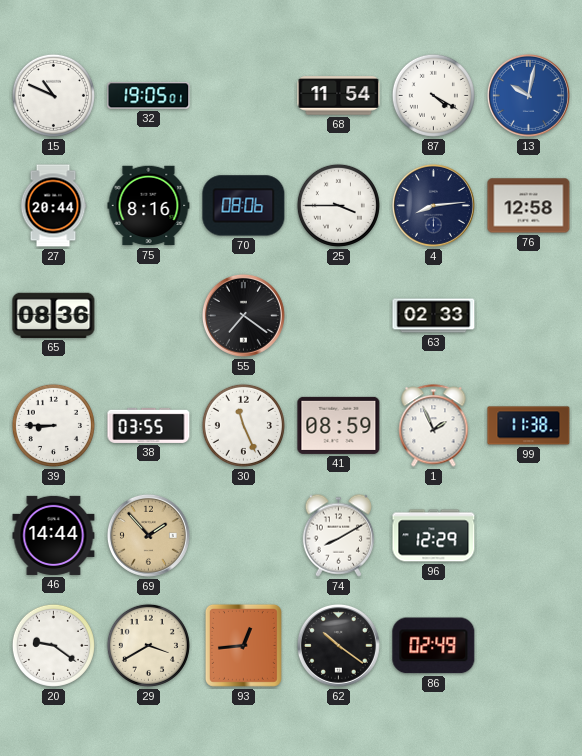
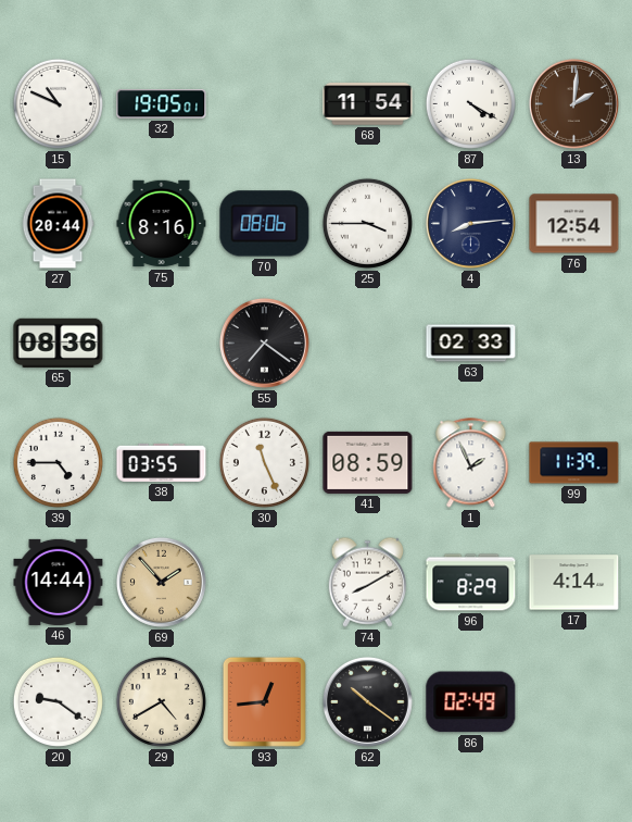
13: 10:02 -> 2:01
13 dial: blue -> brown
76: 12:58 -> 12:54
39: 8:45 -> 4:45
99: 11:38 -> 11:39
96: 12:29 -> 8:29
17: none -> 4:14
29: 3:40 -> 4:40
